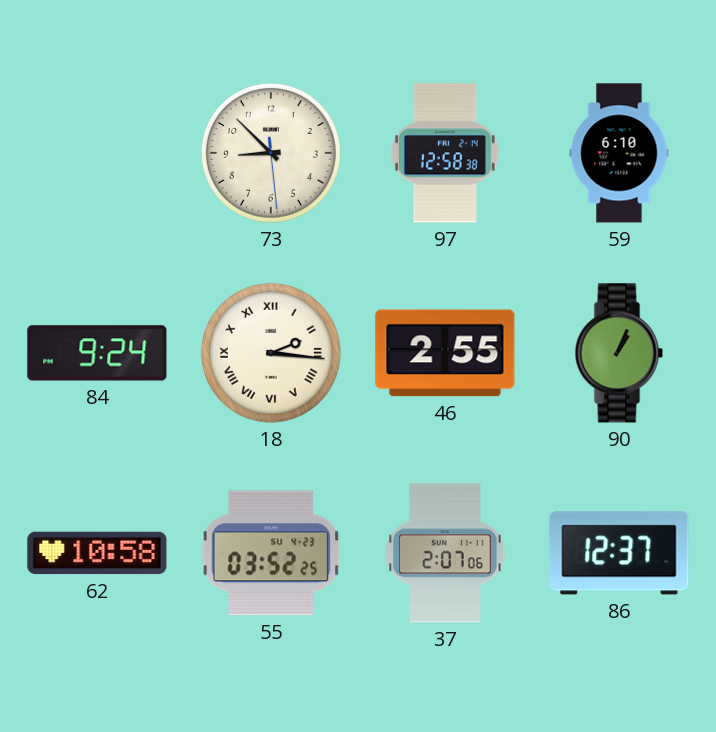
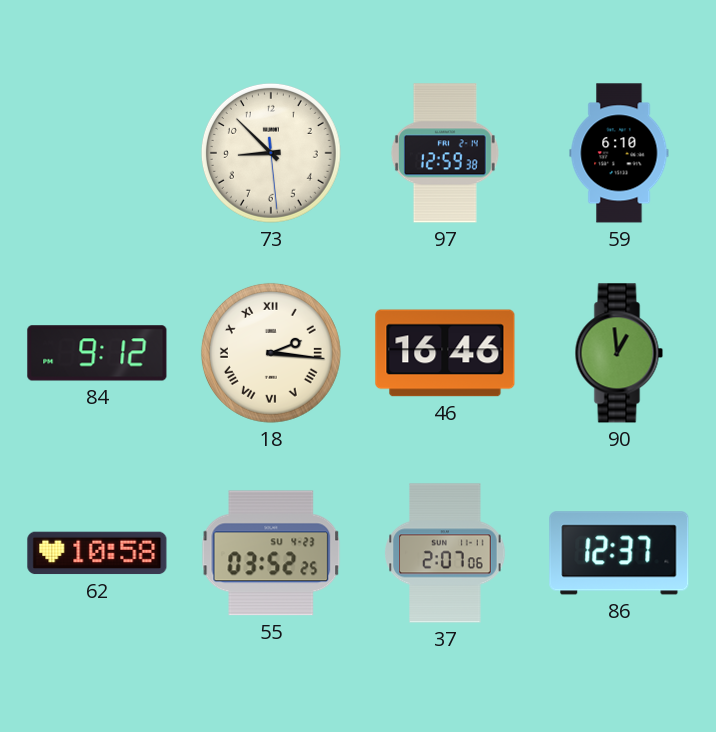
97: 12:58 -> 12:59
84: 9:24 -> 9:12
46: 2:55 -> 16:46
90: 1:04 -> 12:59
